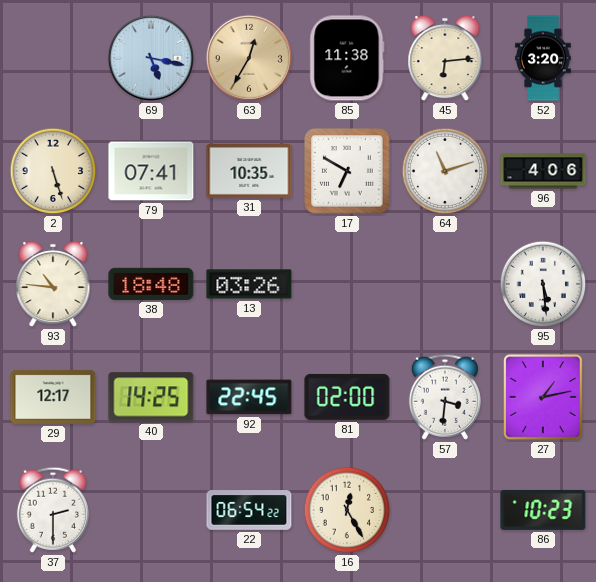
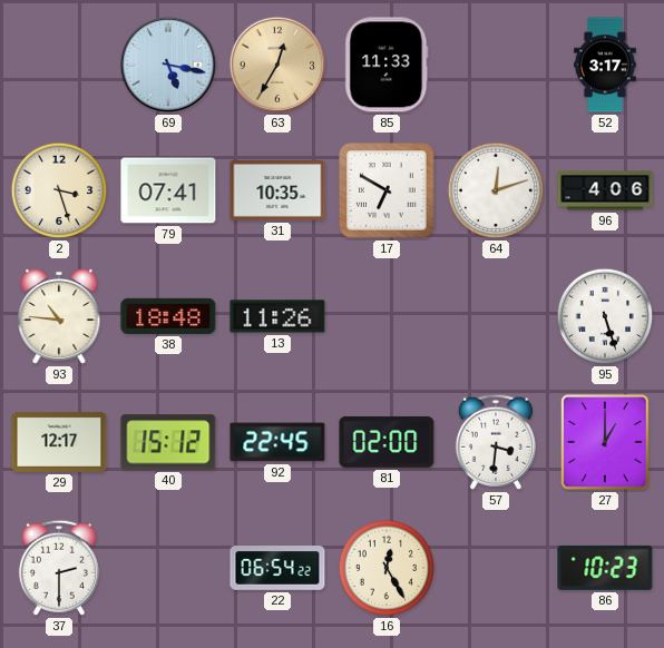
85: 11:38 -> 11:33
45: 6:14 -> none
52: 3:20 -> 3:17
2: 5:27 -> 3:27
64: 11:12 -> 12:12
13: 03:26 -> 11:26
95: 5:29 -> 5:27
40: 14:25 -> 15:12
27: 1:13 -> 1:00
